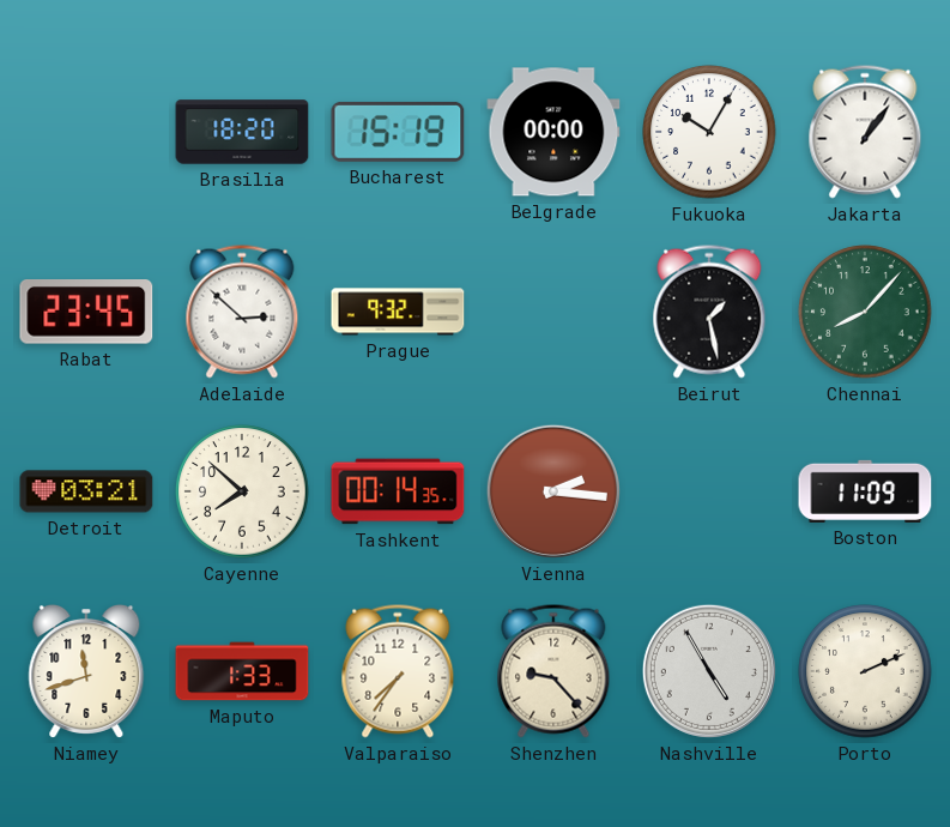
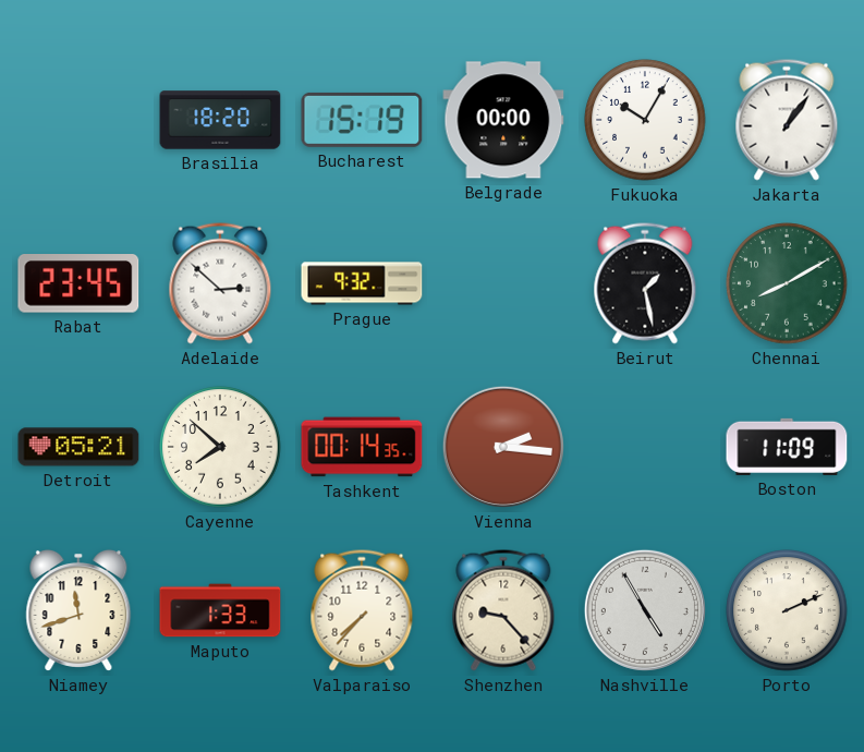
Chennai: 8:07 -> 8:10
Detroit: 03:21 -> 05:21
Valparaiso: 7:36 -> 7:37
